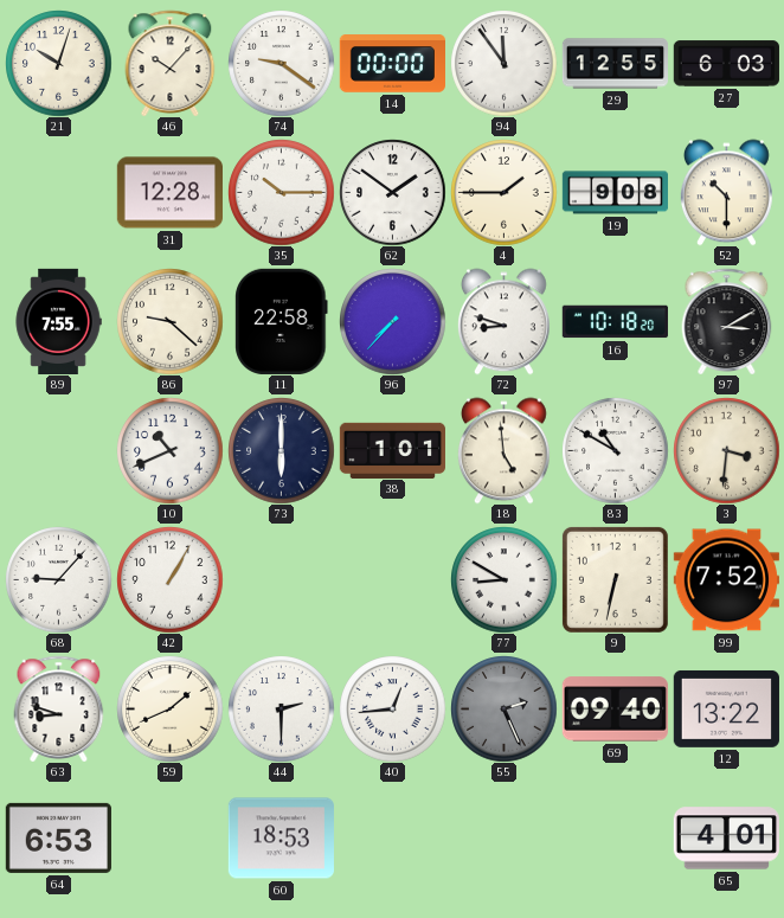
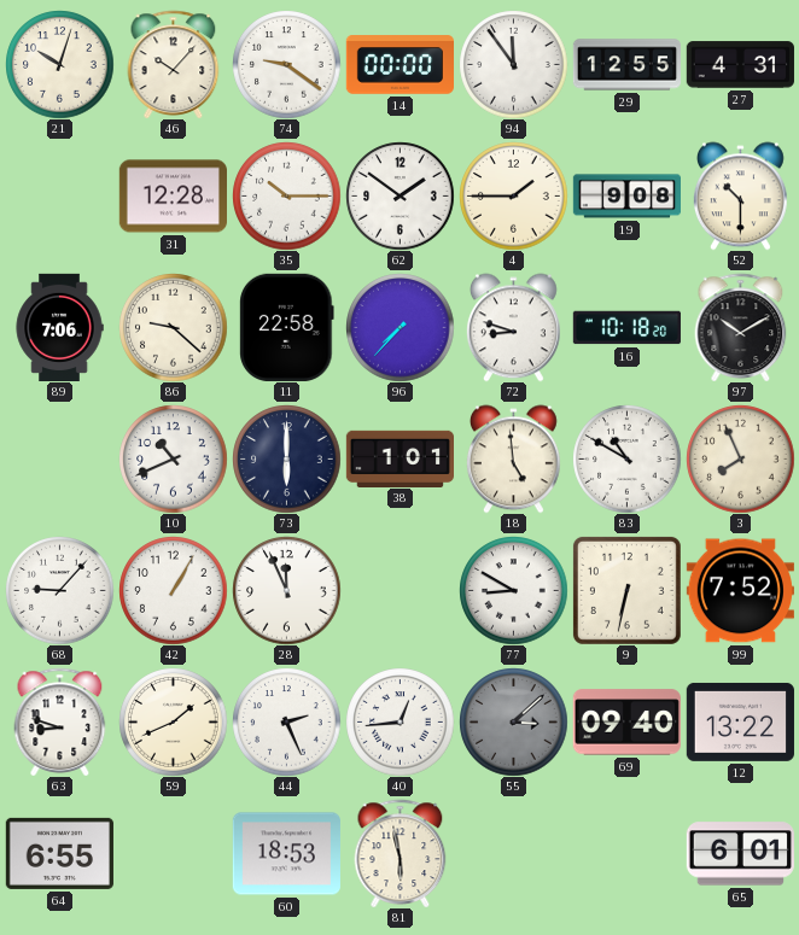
27: 6:03 -> 4:31
89: 7:55 -> 7:06
97: 3:10 -> 10:10
3: 3:31 -> 7:56
28: none -> 11:56
44: 2:30 -> 2:26
55: 2:26 -> 3:08
64: 6:53 -> 6:55
81: none -> 5:58
65: 4:01 -> 6:01
